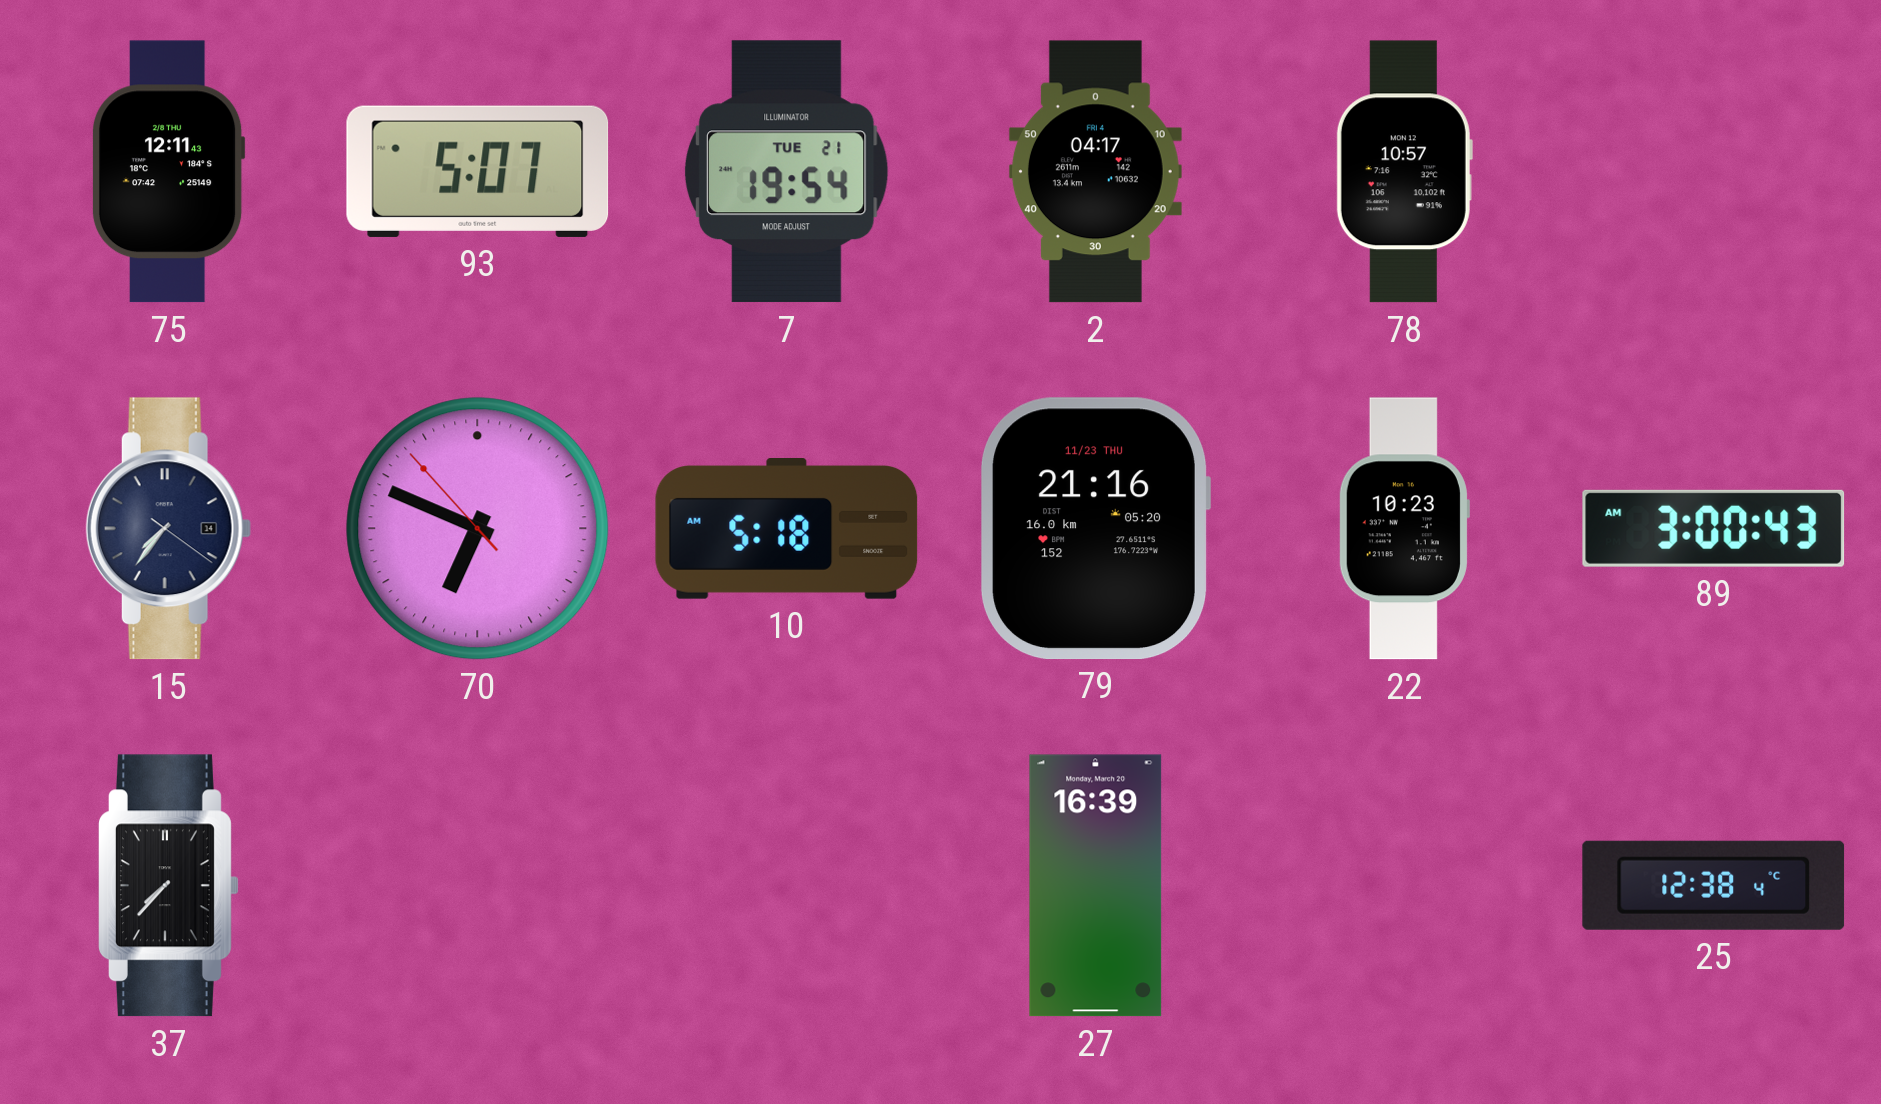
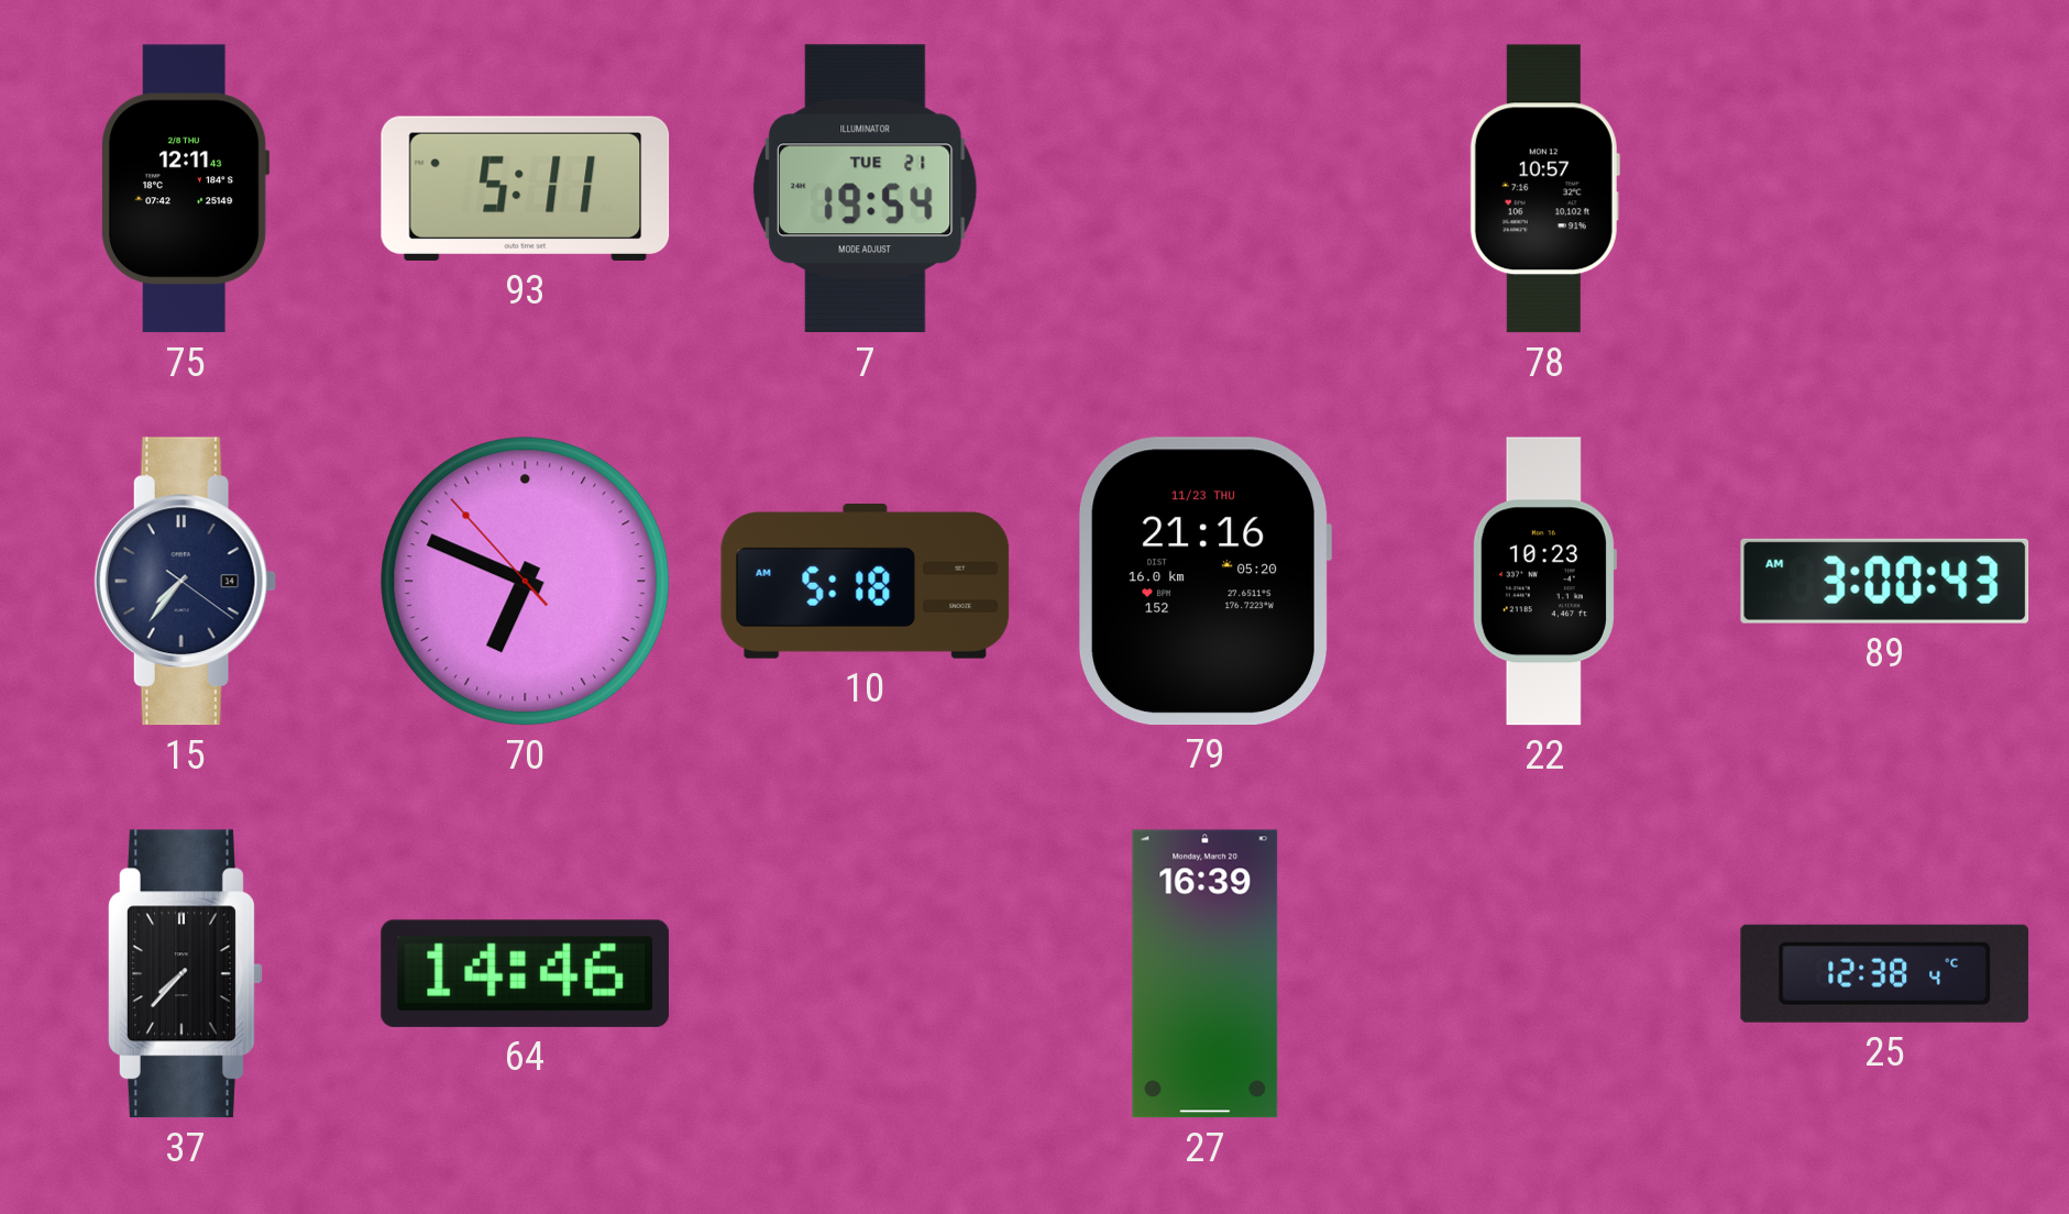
93: 5:07 -> 5:11
2: 04:17 -> none
64: none -> 14:46
